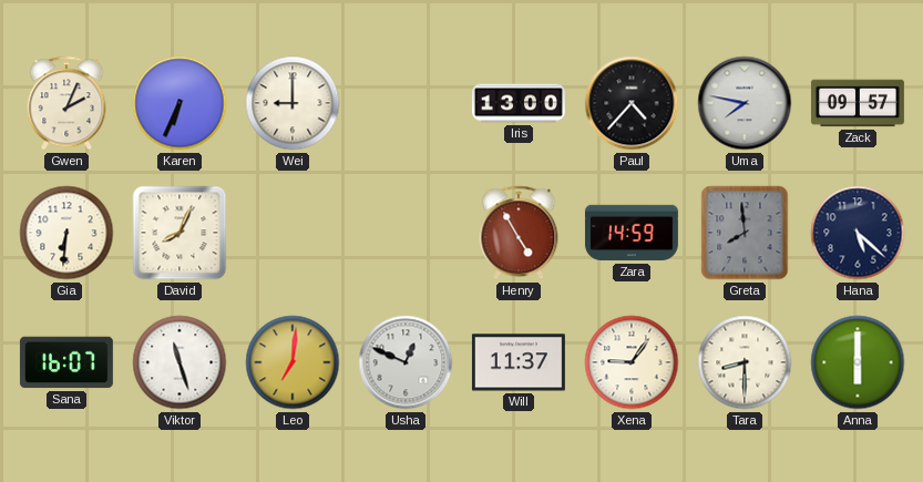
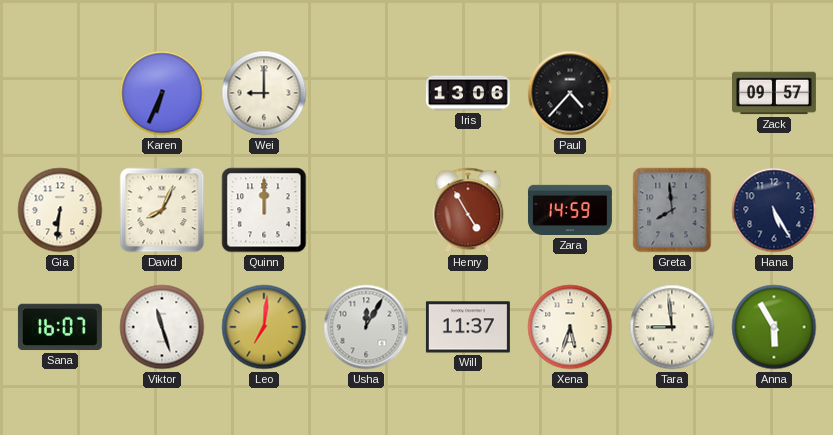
Gwen: 2:04 -> none
Iris: 13:00 -> 13:06
Uma: 7:47 -> none
Quinn: none -> 12:00
Hana: 5:22 -> 5:25
Usha: 12:49 -> 12:05
Xena: 9:06 -> 5:33
Tara: 8:30 -> 8:59
Anna: 6:00 -> 5:55
